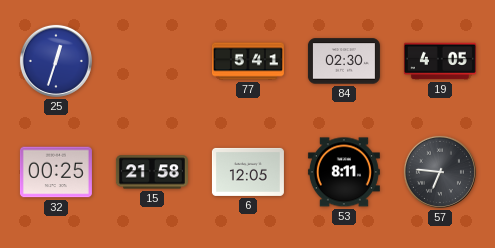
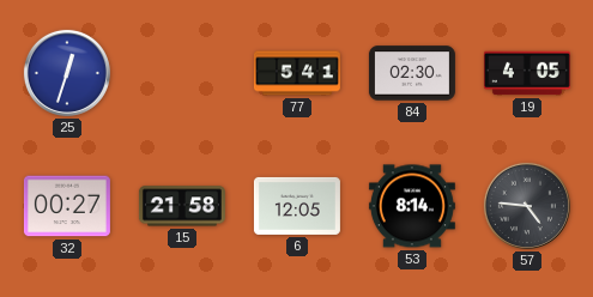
32: 00:25 -> 00:27
53: 8:11 -> 8:14
57: 6:46 -> 4:46
